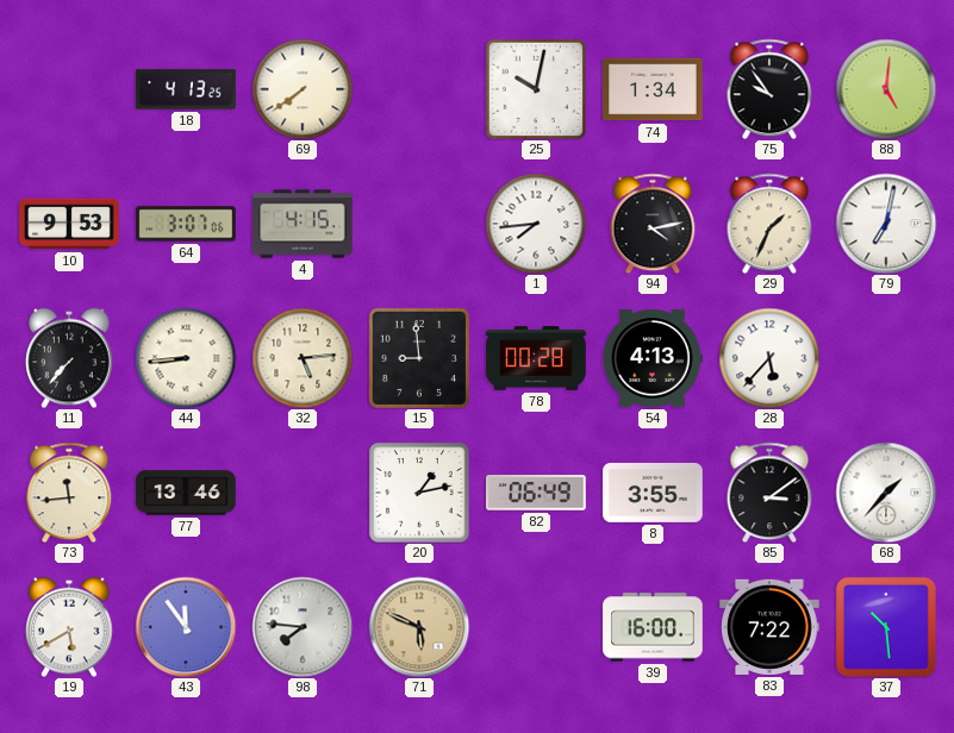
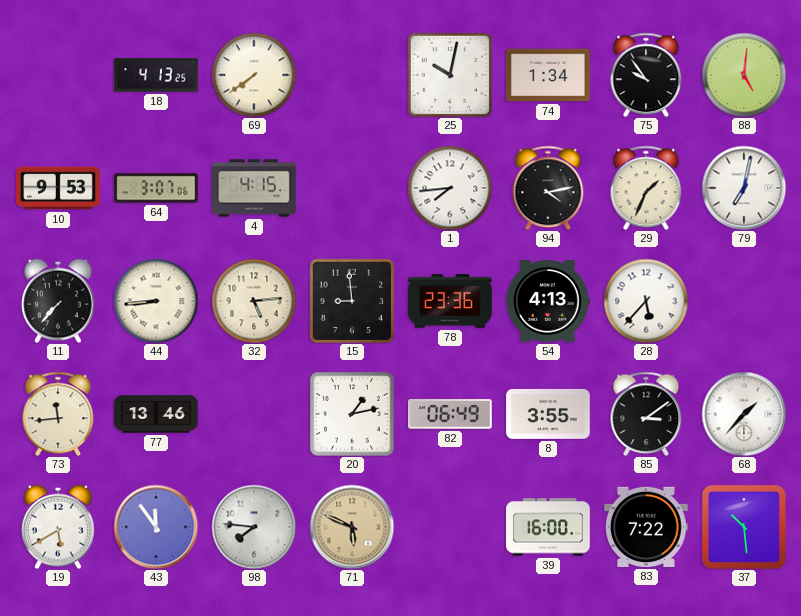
78: 00:28 -> 23:36
